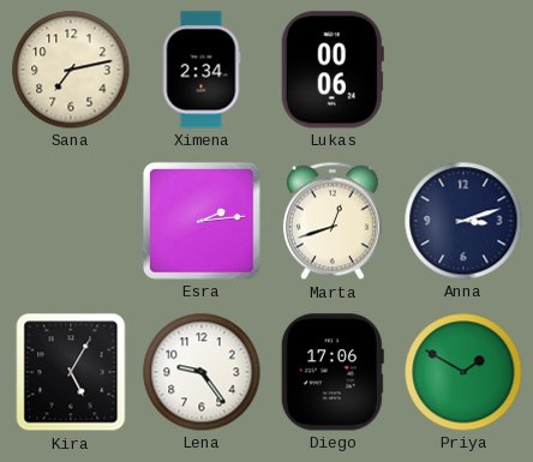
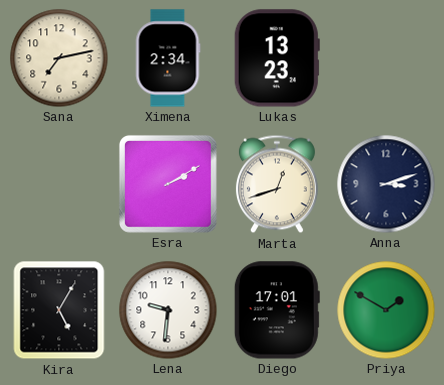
Lukas: 00:06 -> 13:23
Esra: 2:14 -> 2:10
Lena: 9:24 -> 9:31
Diego: 17:06 -> 17:01
